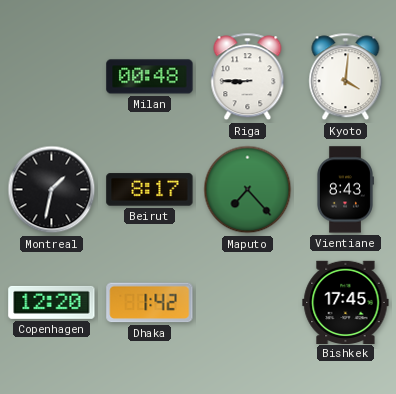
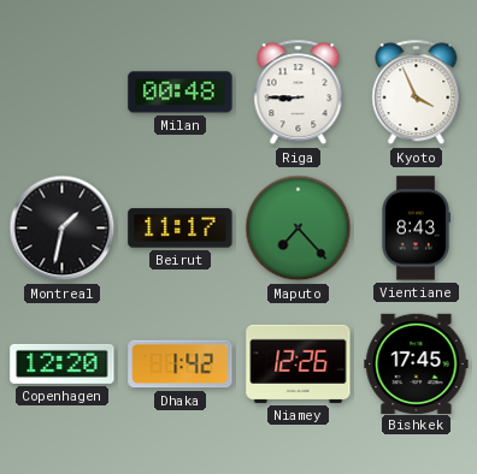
Kyoto: 4:01 -> 3:56
Beirut: 8:17 -> 11:17
Niamey: none -> 12:26
